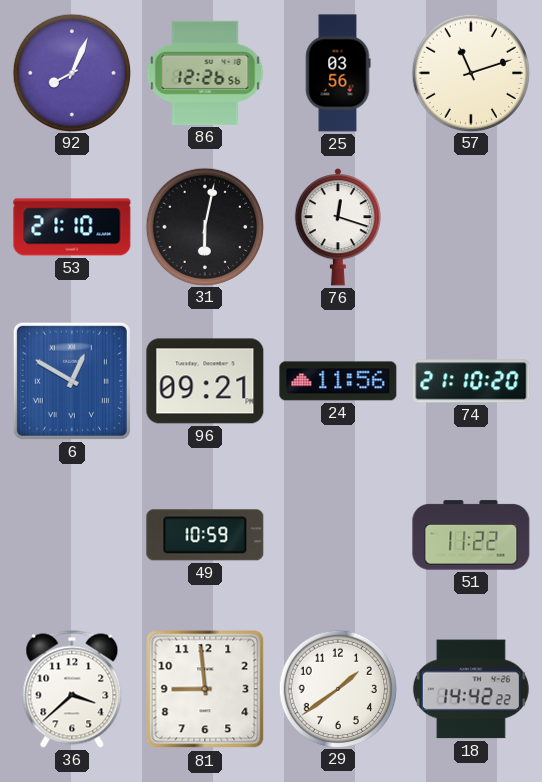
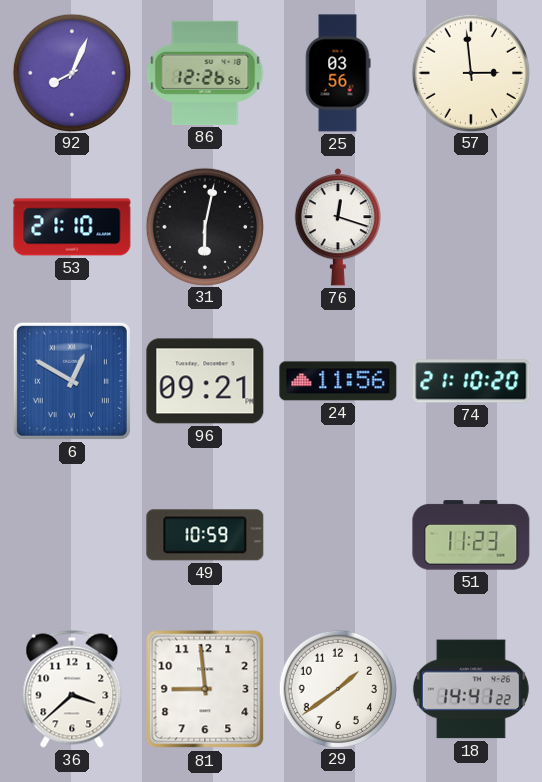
57: 11:12 -> 2:59
51: 11:22 -> 11:23
18: 14:42 -> 14:41
